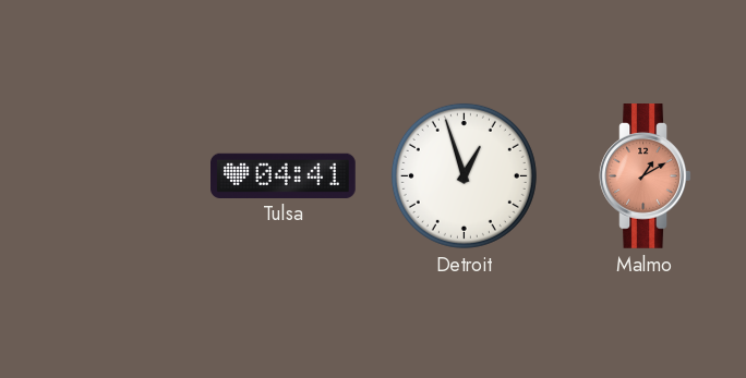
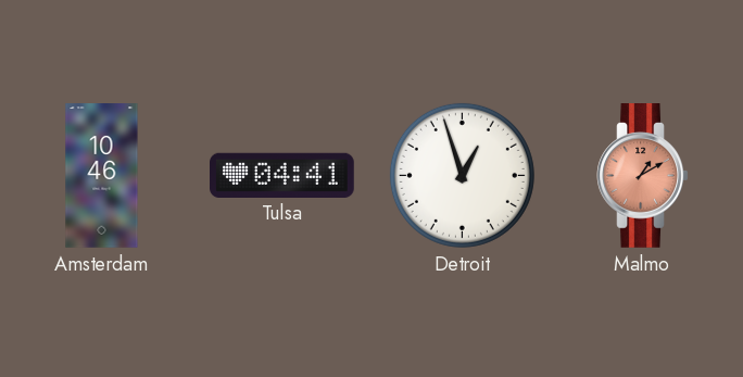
Amsterdam: none -> 10:46
